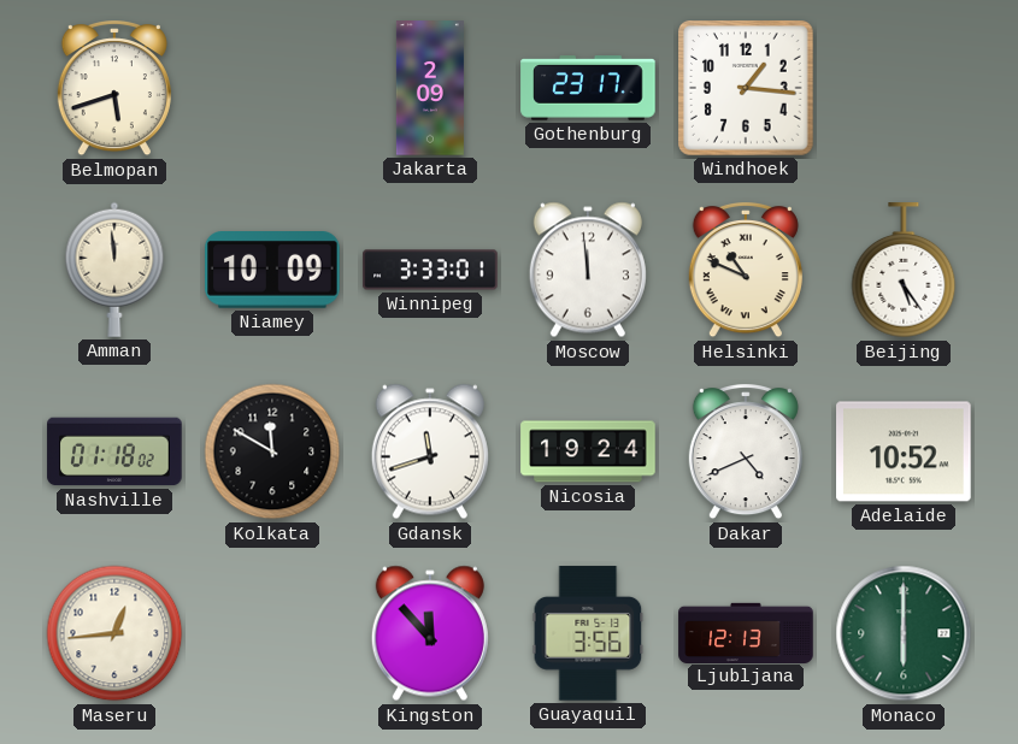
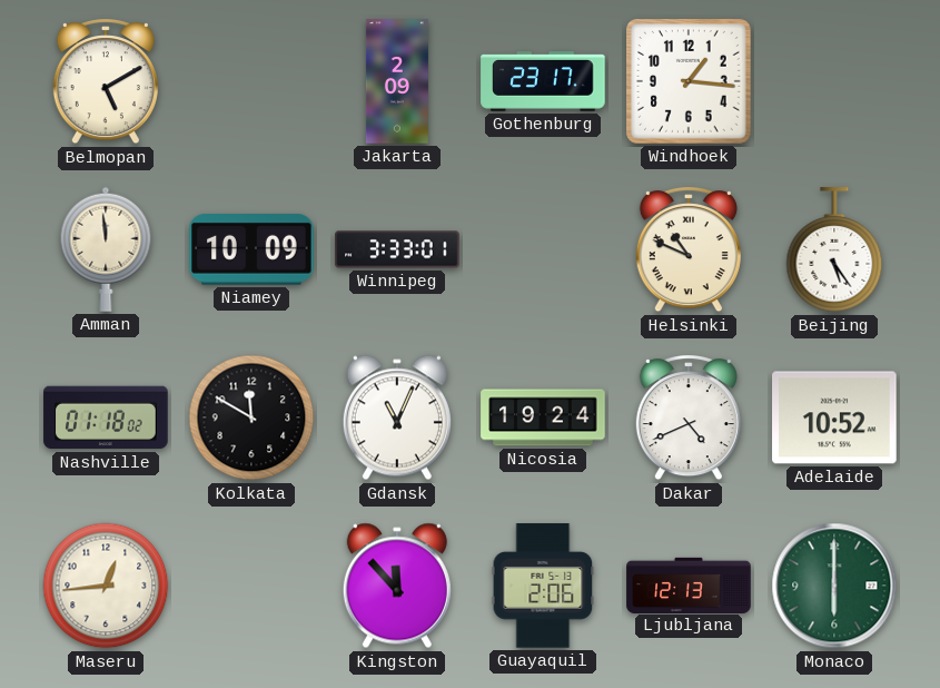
Belmopan: 5:42 -> 5:10
Moscow: 11:59 -> none
Gdansk: 11:42 -> 11:04
Guayaquil: 3:56 -> 2:06
